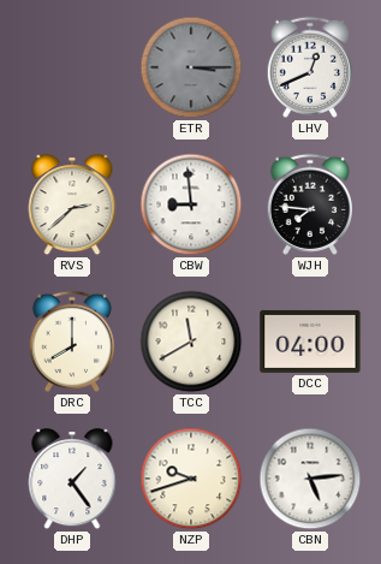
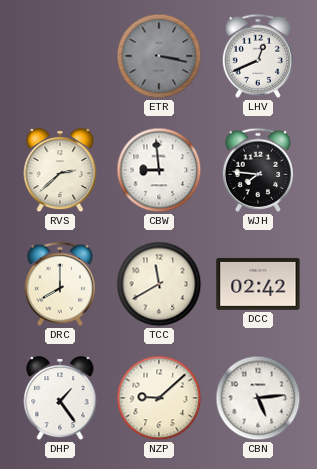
ETR: 3:15 -> 3:17
DCC: 04:00 -> 02:42
NZP: 9:42 -> 9:08
